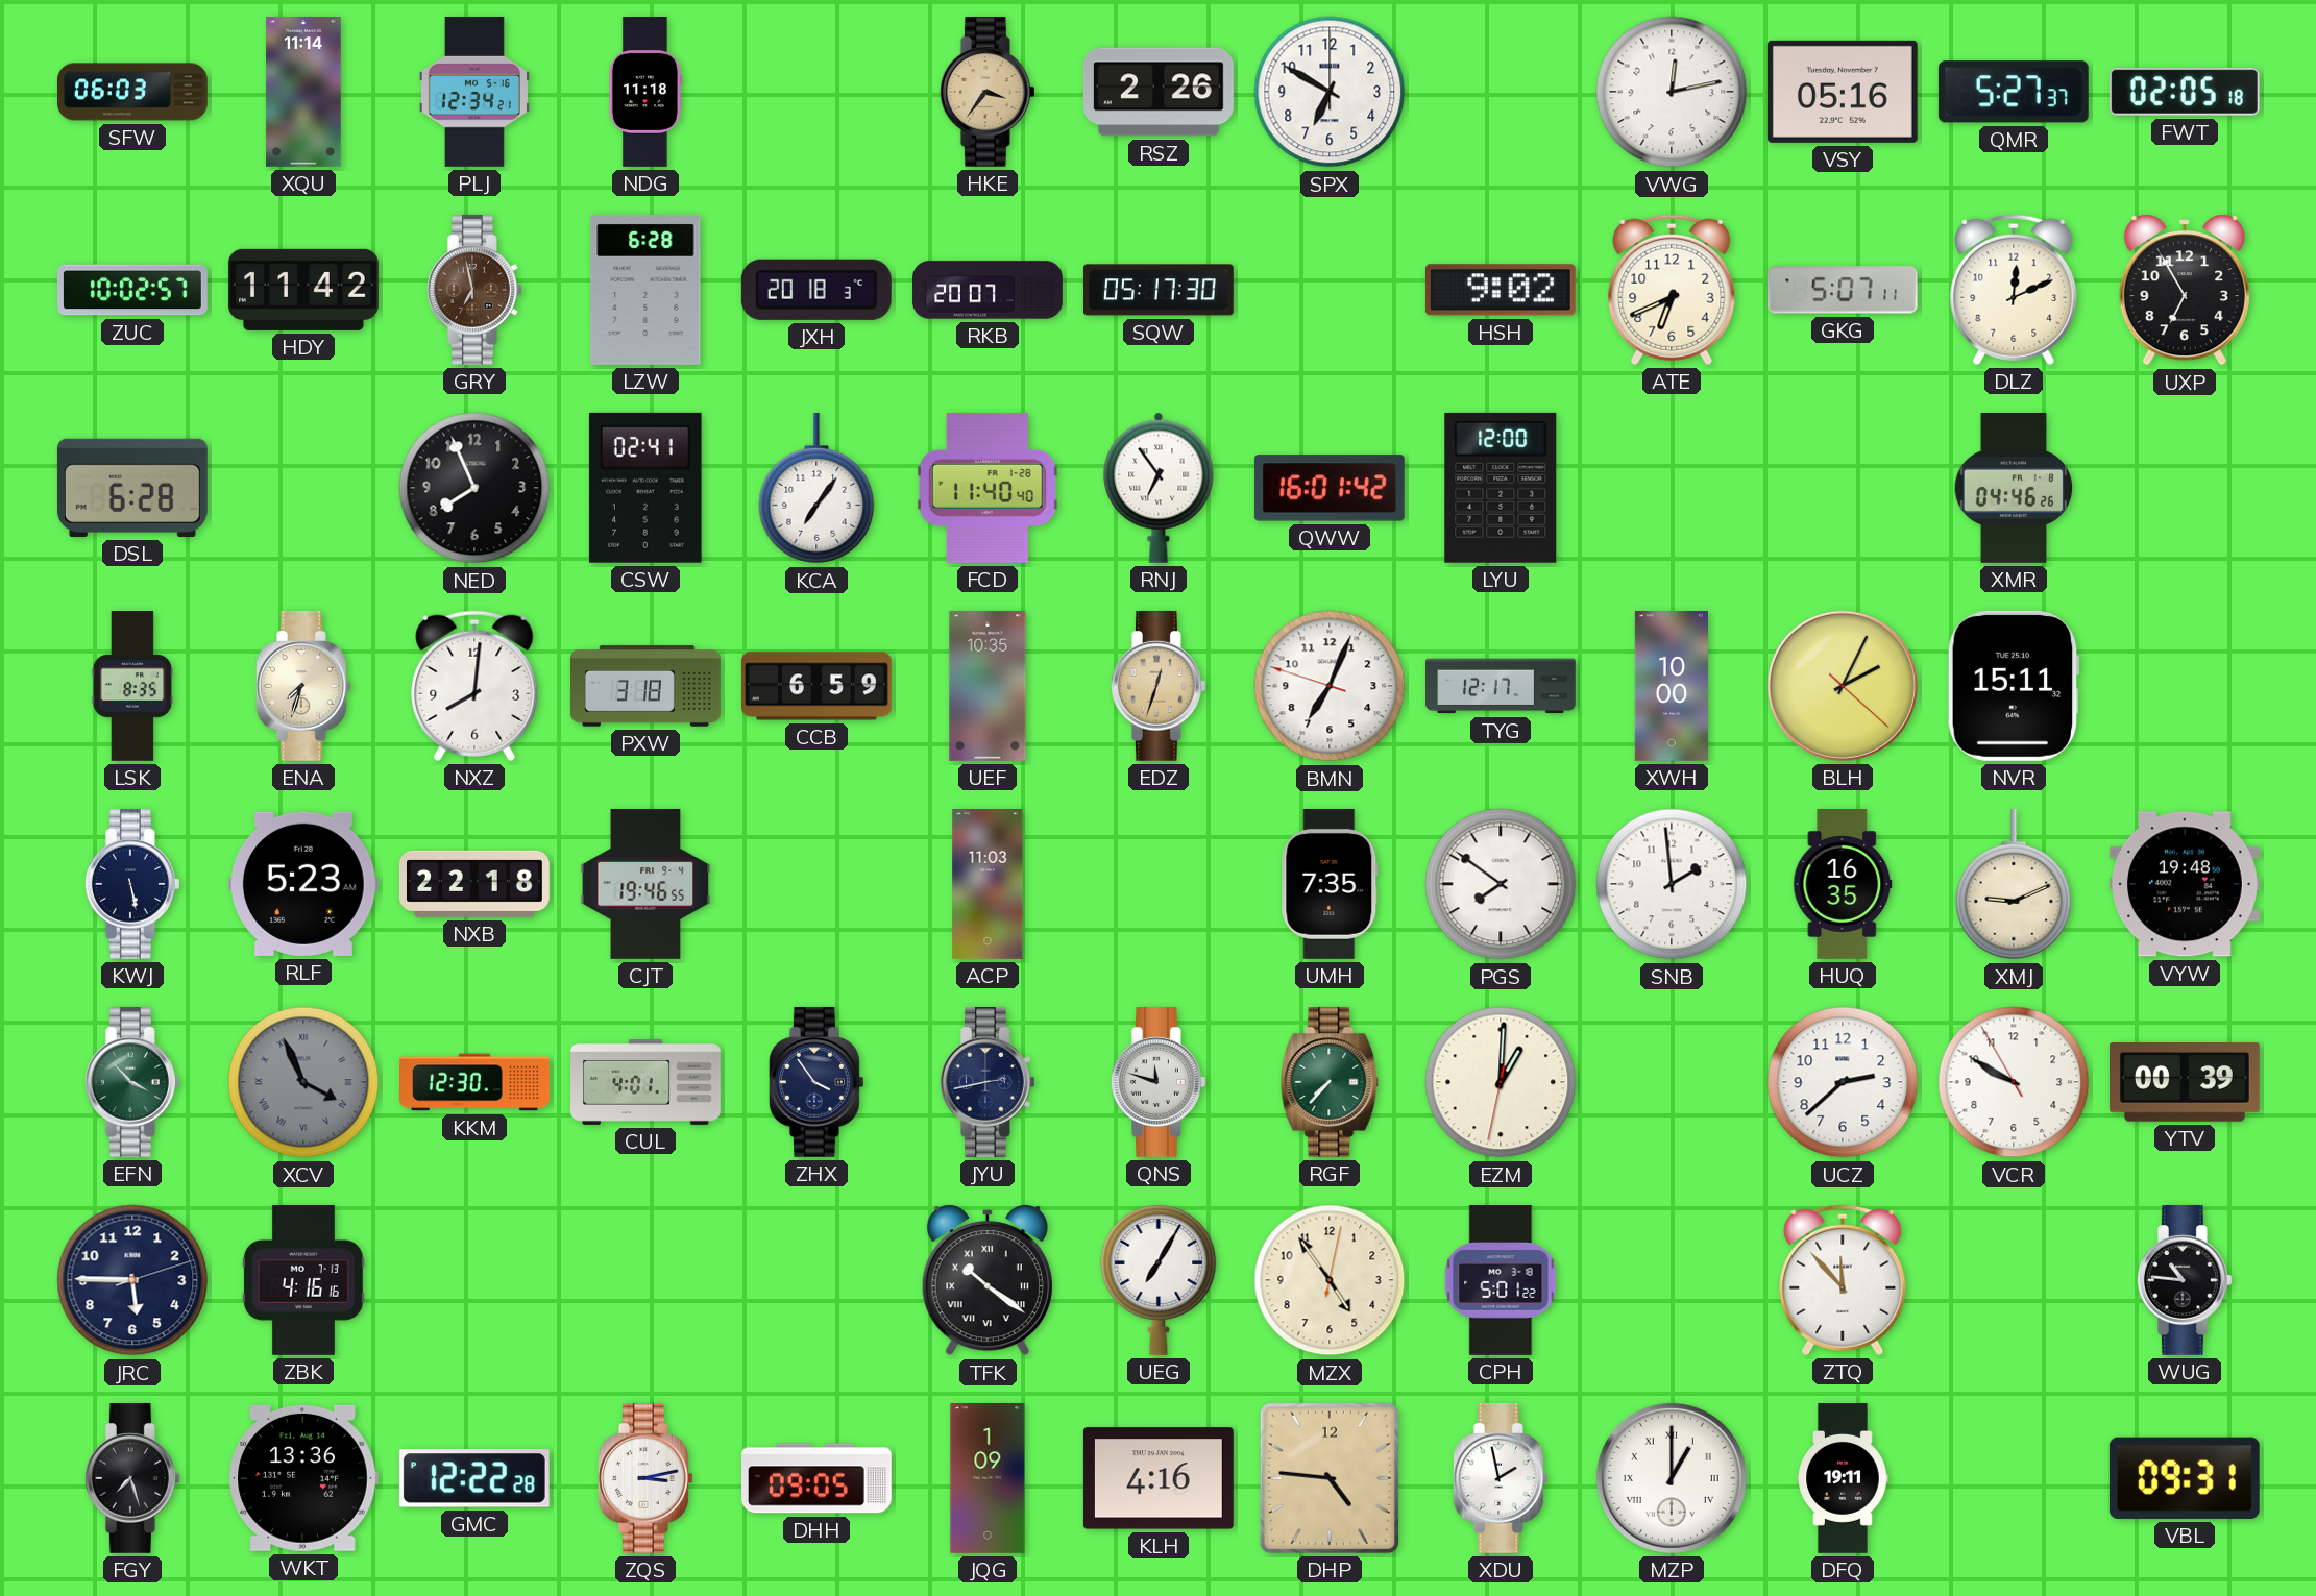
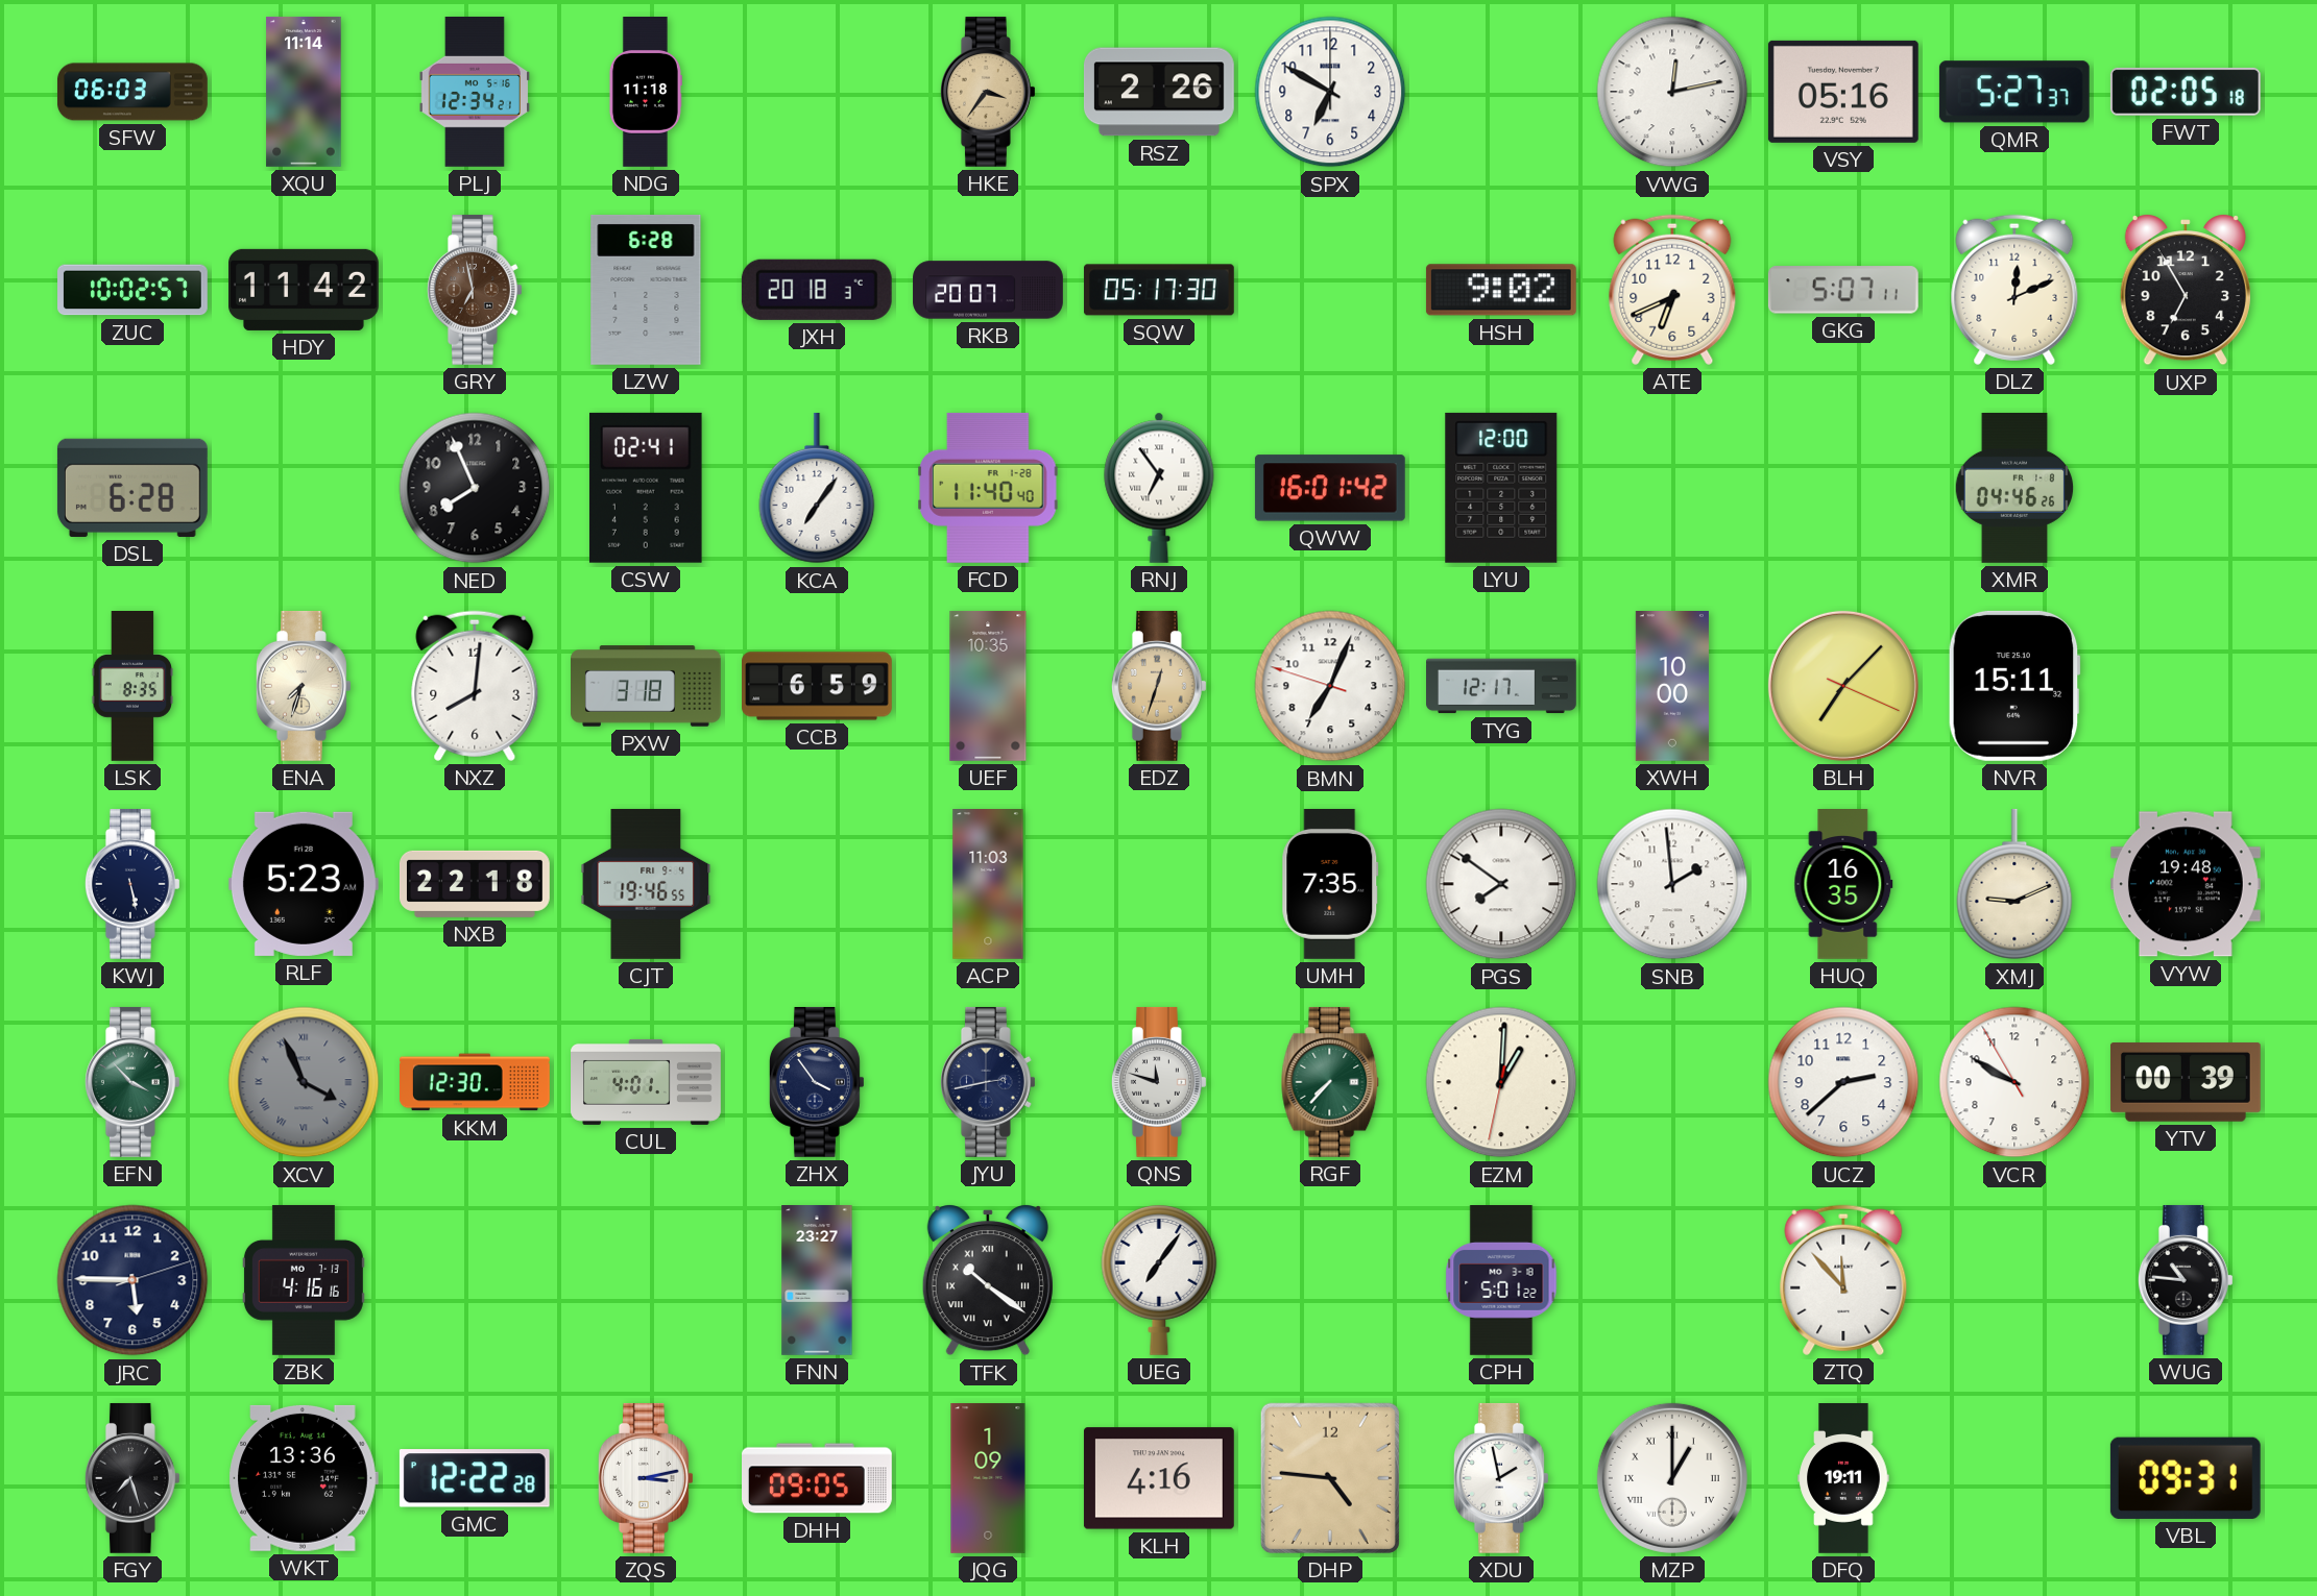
BLH: 2:04 -> 7:07
FNN: none -> 23:27
UEG: 7:05 -> 7:06
MZX: 4:54 -> none
